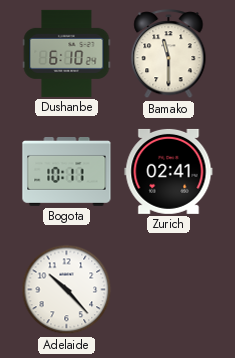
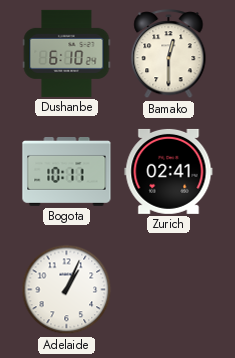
Bamako: 11:30 -> 12:30
Adelaide: 10:23 -> 1:04
